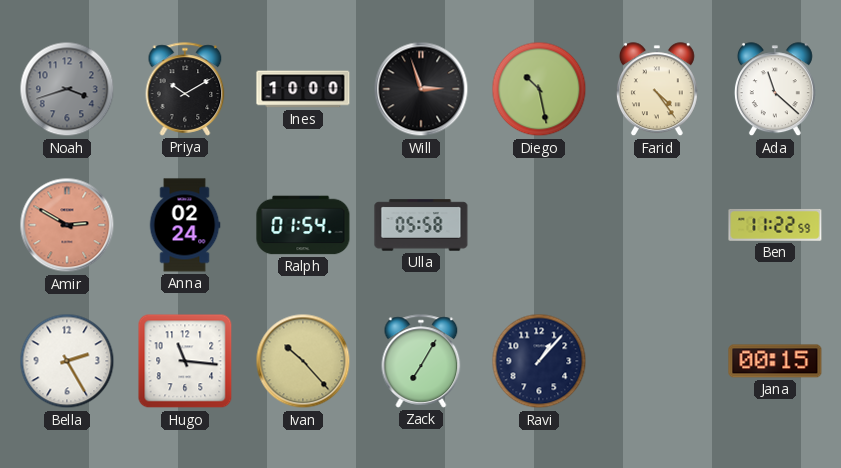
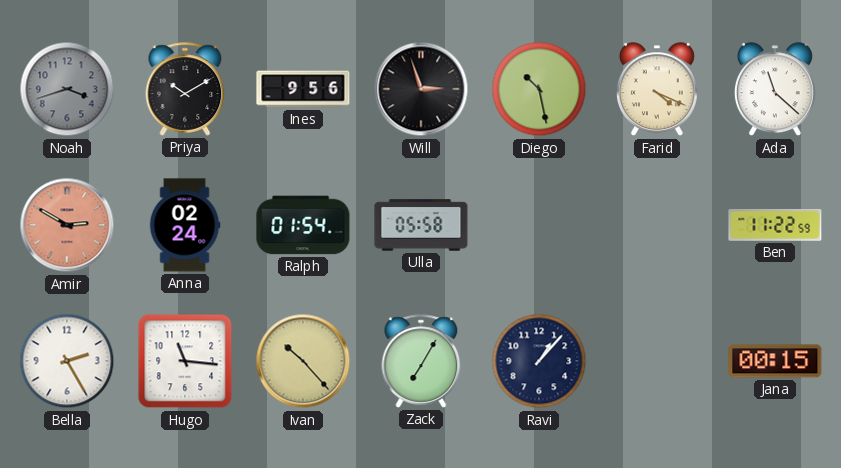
Ines: 10:00 -> 9:56
Farid: 4:24 -> 4:19
